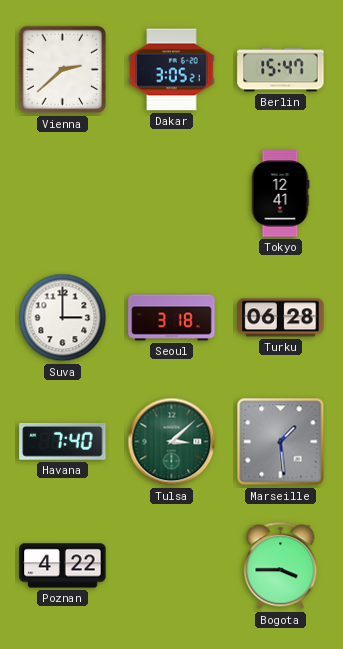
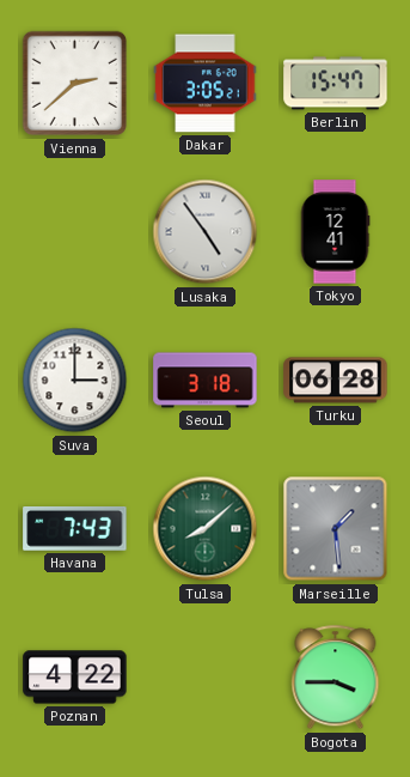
Lusaka: none -> 4:54
Havana: 7:40 -> 7:43
Tulsa: 3:08 -> 8:08
